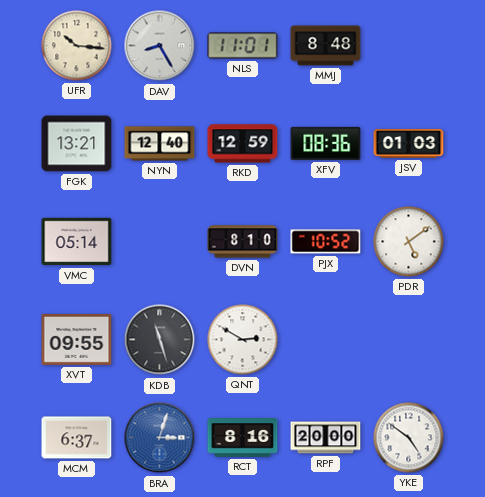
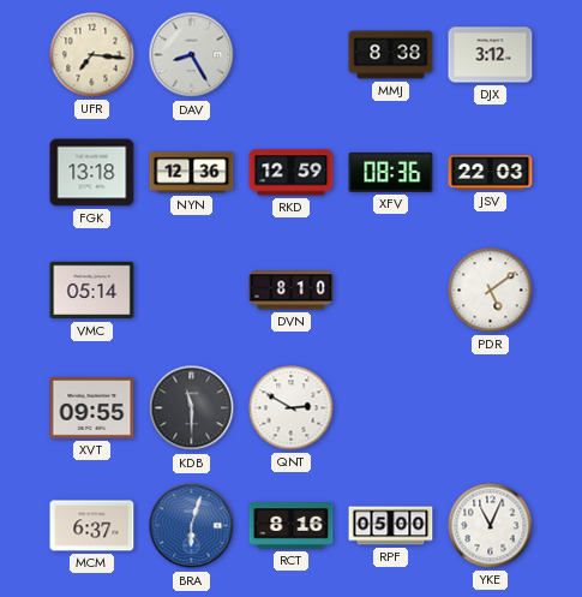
UFR: 10:16 -> 7:16
NLS: 11:01 -> none
MMJ: 8:48 -> 8:38
DJX: none -> 3:12
FGK: 13:21 -> 13:18
NYN: 12:40 -> 12:36
JSV: 01:03 -> 22:03
PJX: 10:52 -> none
KDB: 11:27 -> 11:30
BRA: 3:03 -> 6:03
RPF: 20:00 -> 05:00
YKE: 4:51 -> 11:04
